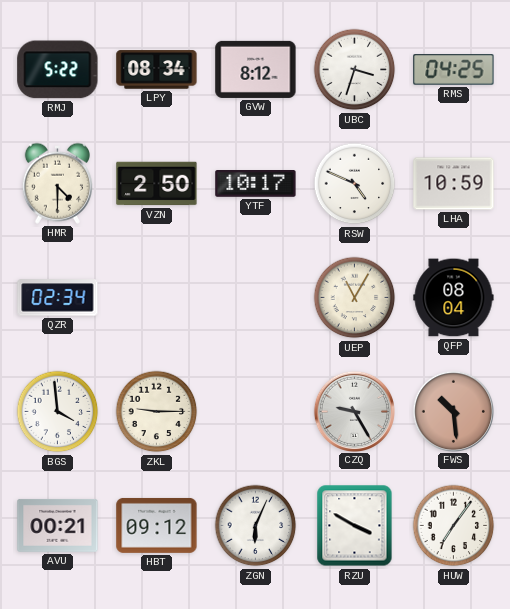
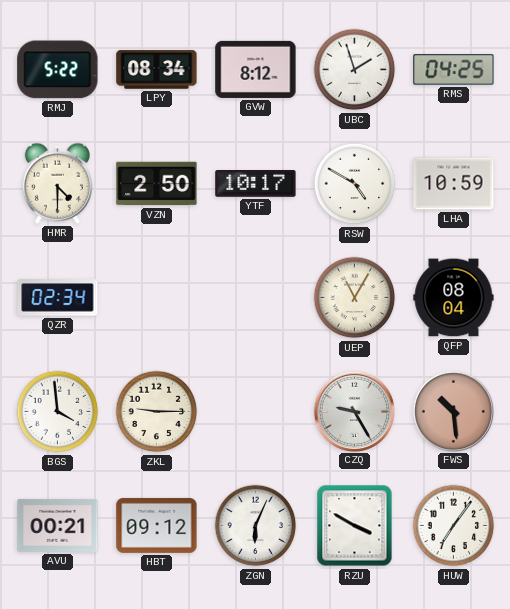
UBC: 3:33 -> 1:57
RSW: 4:49 -> 4:50
